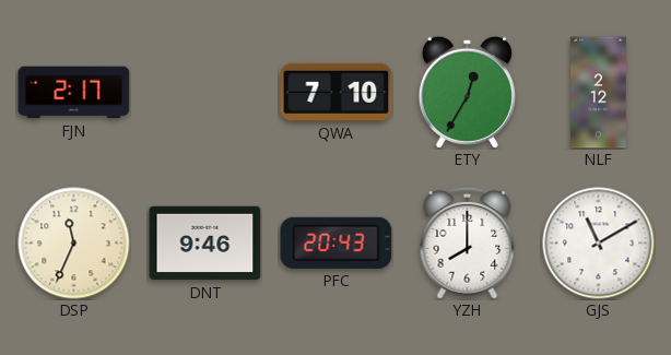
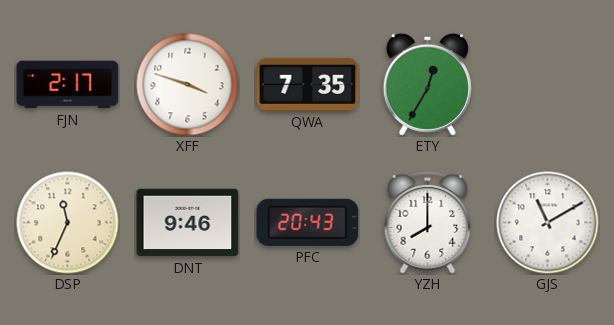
XFF: none -> 3:48
QWA: 7:10 -> 7:35
NLF: 2:12 -> none
